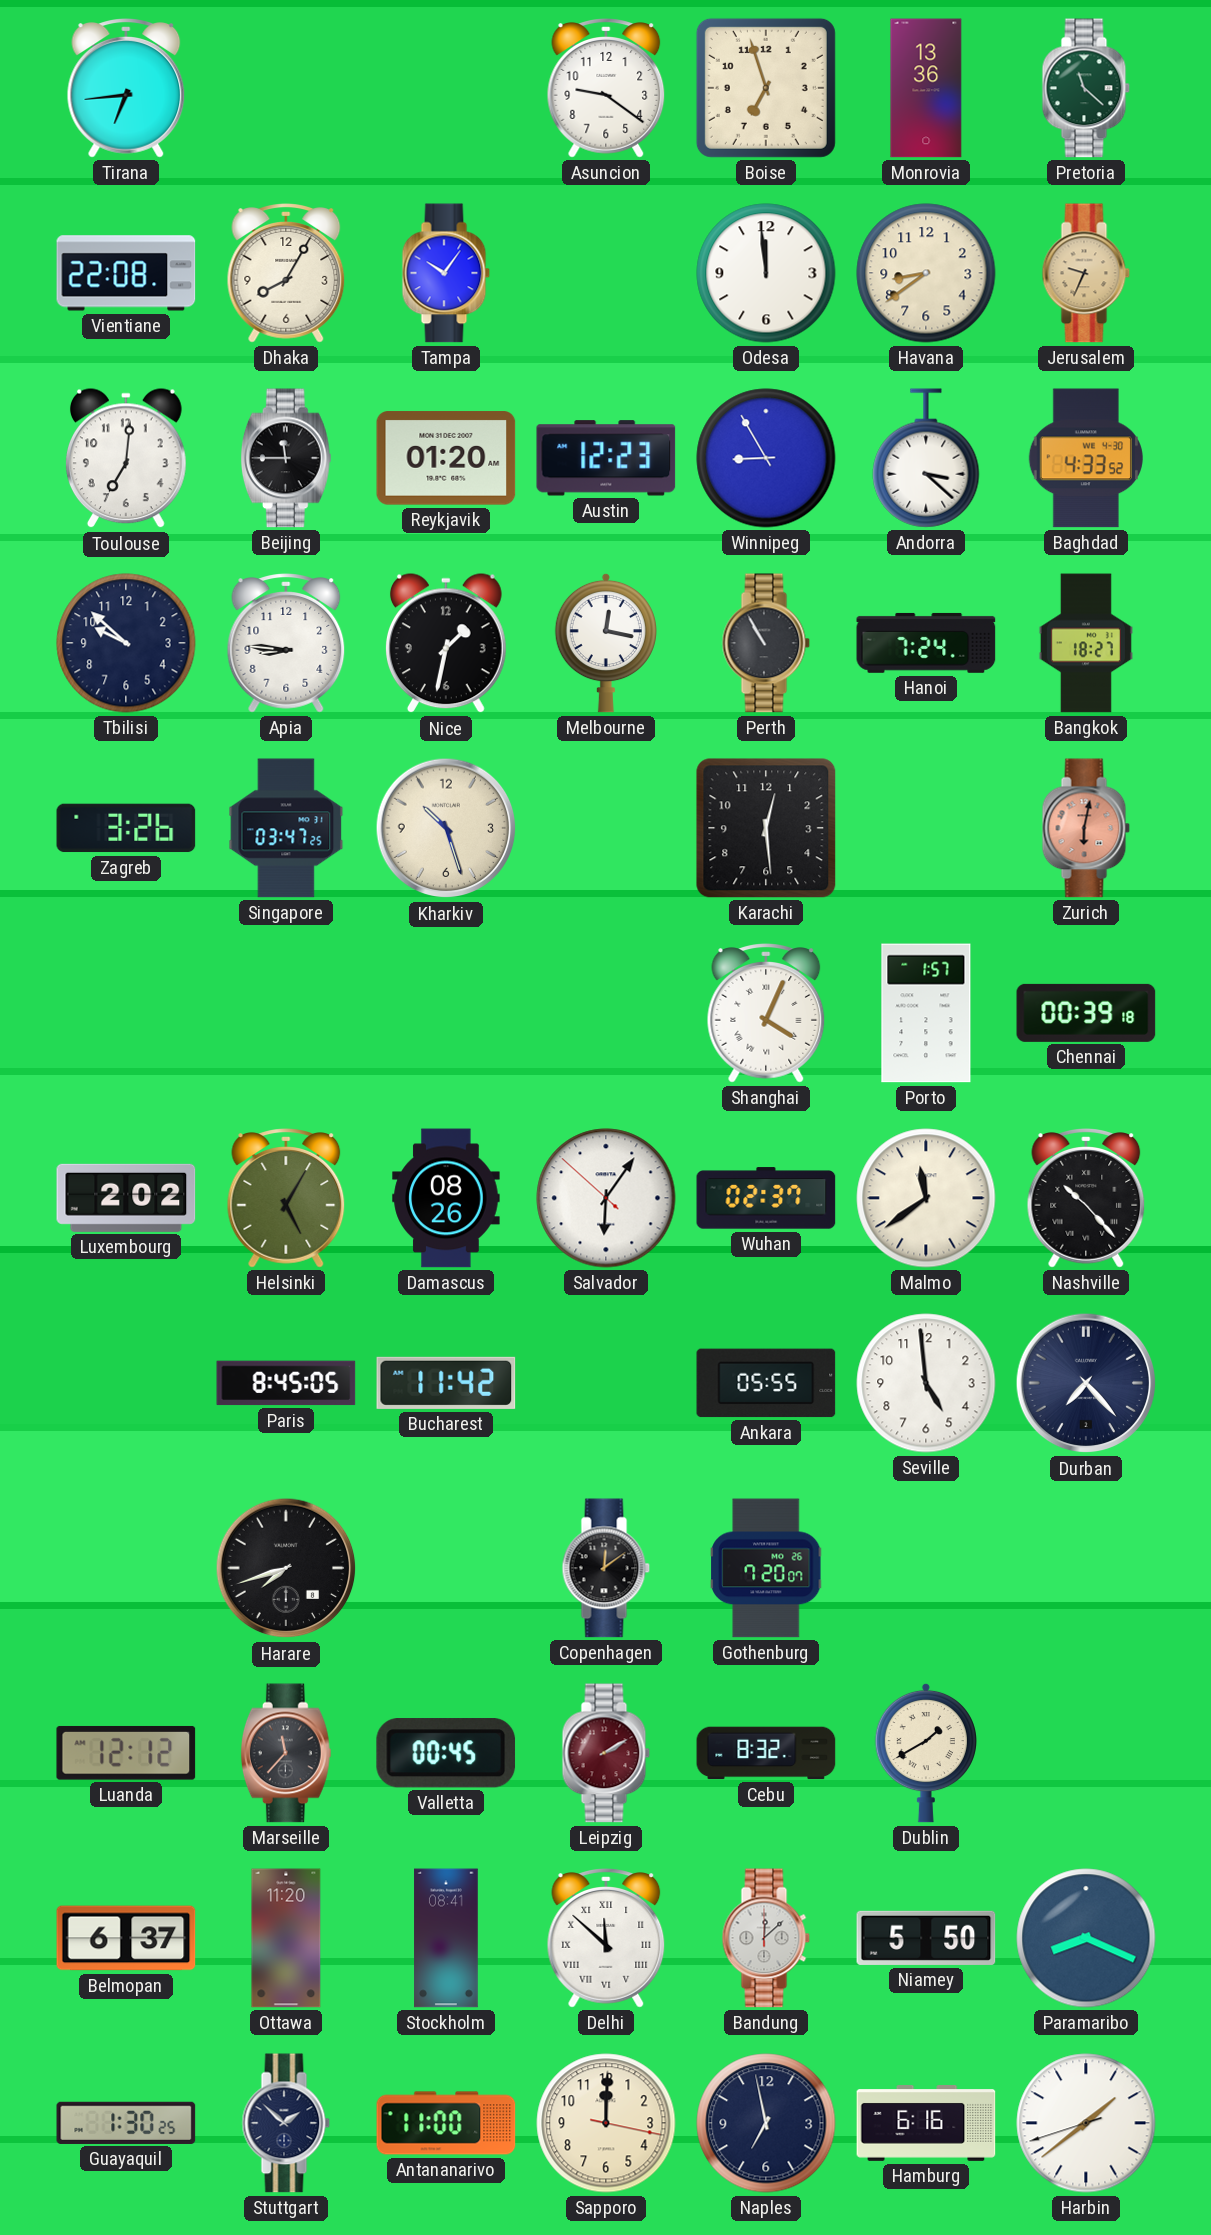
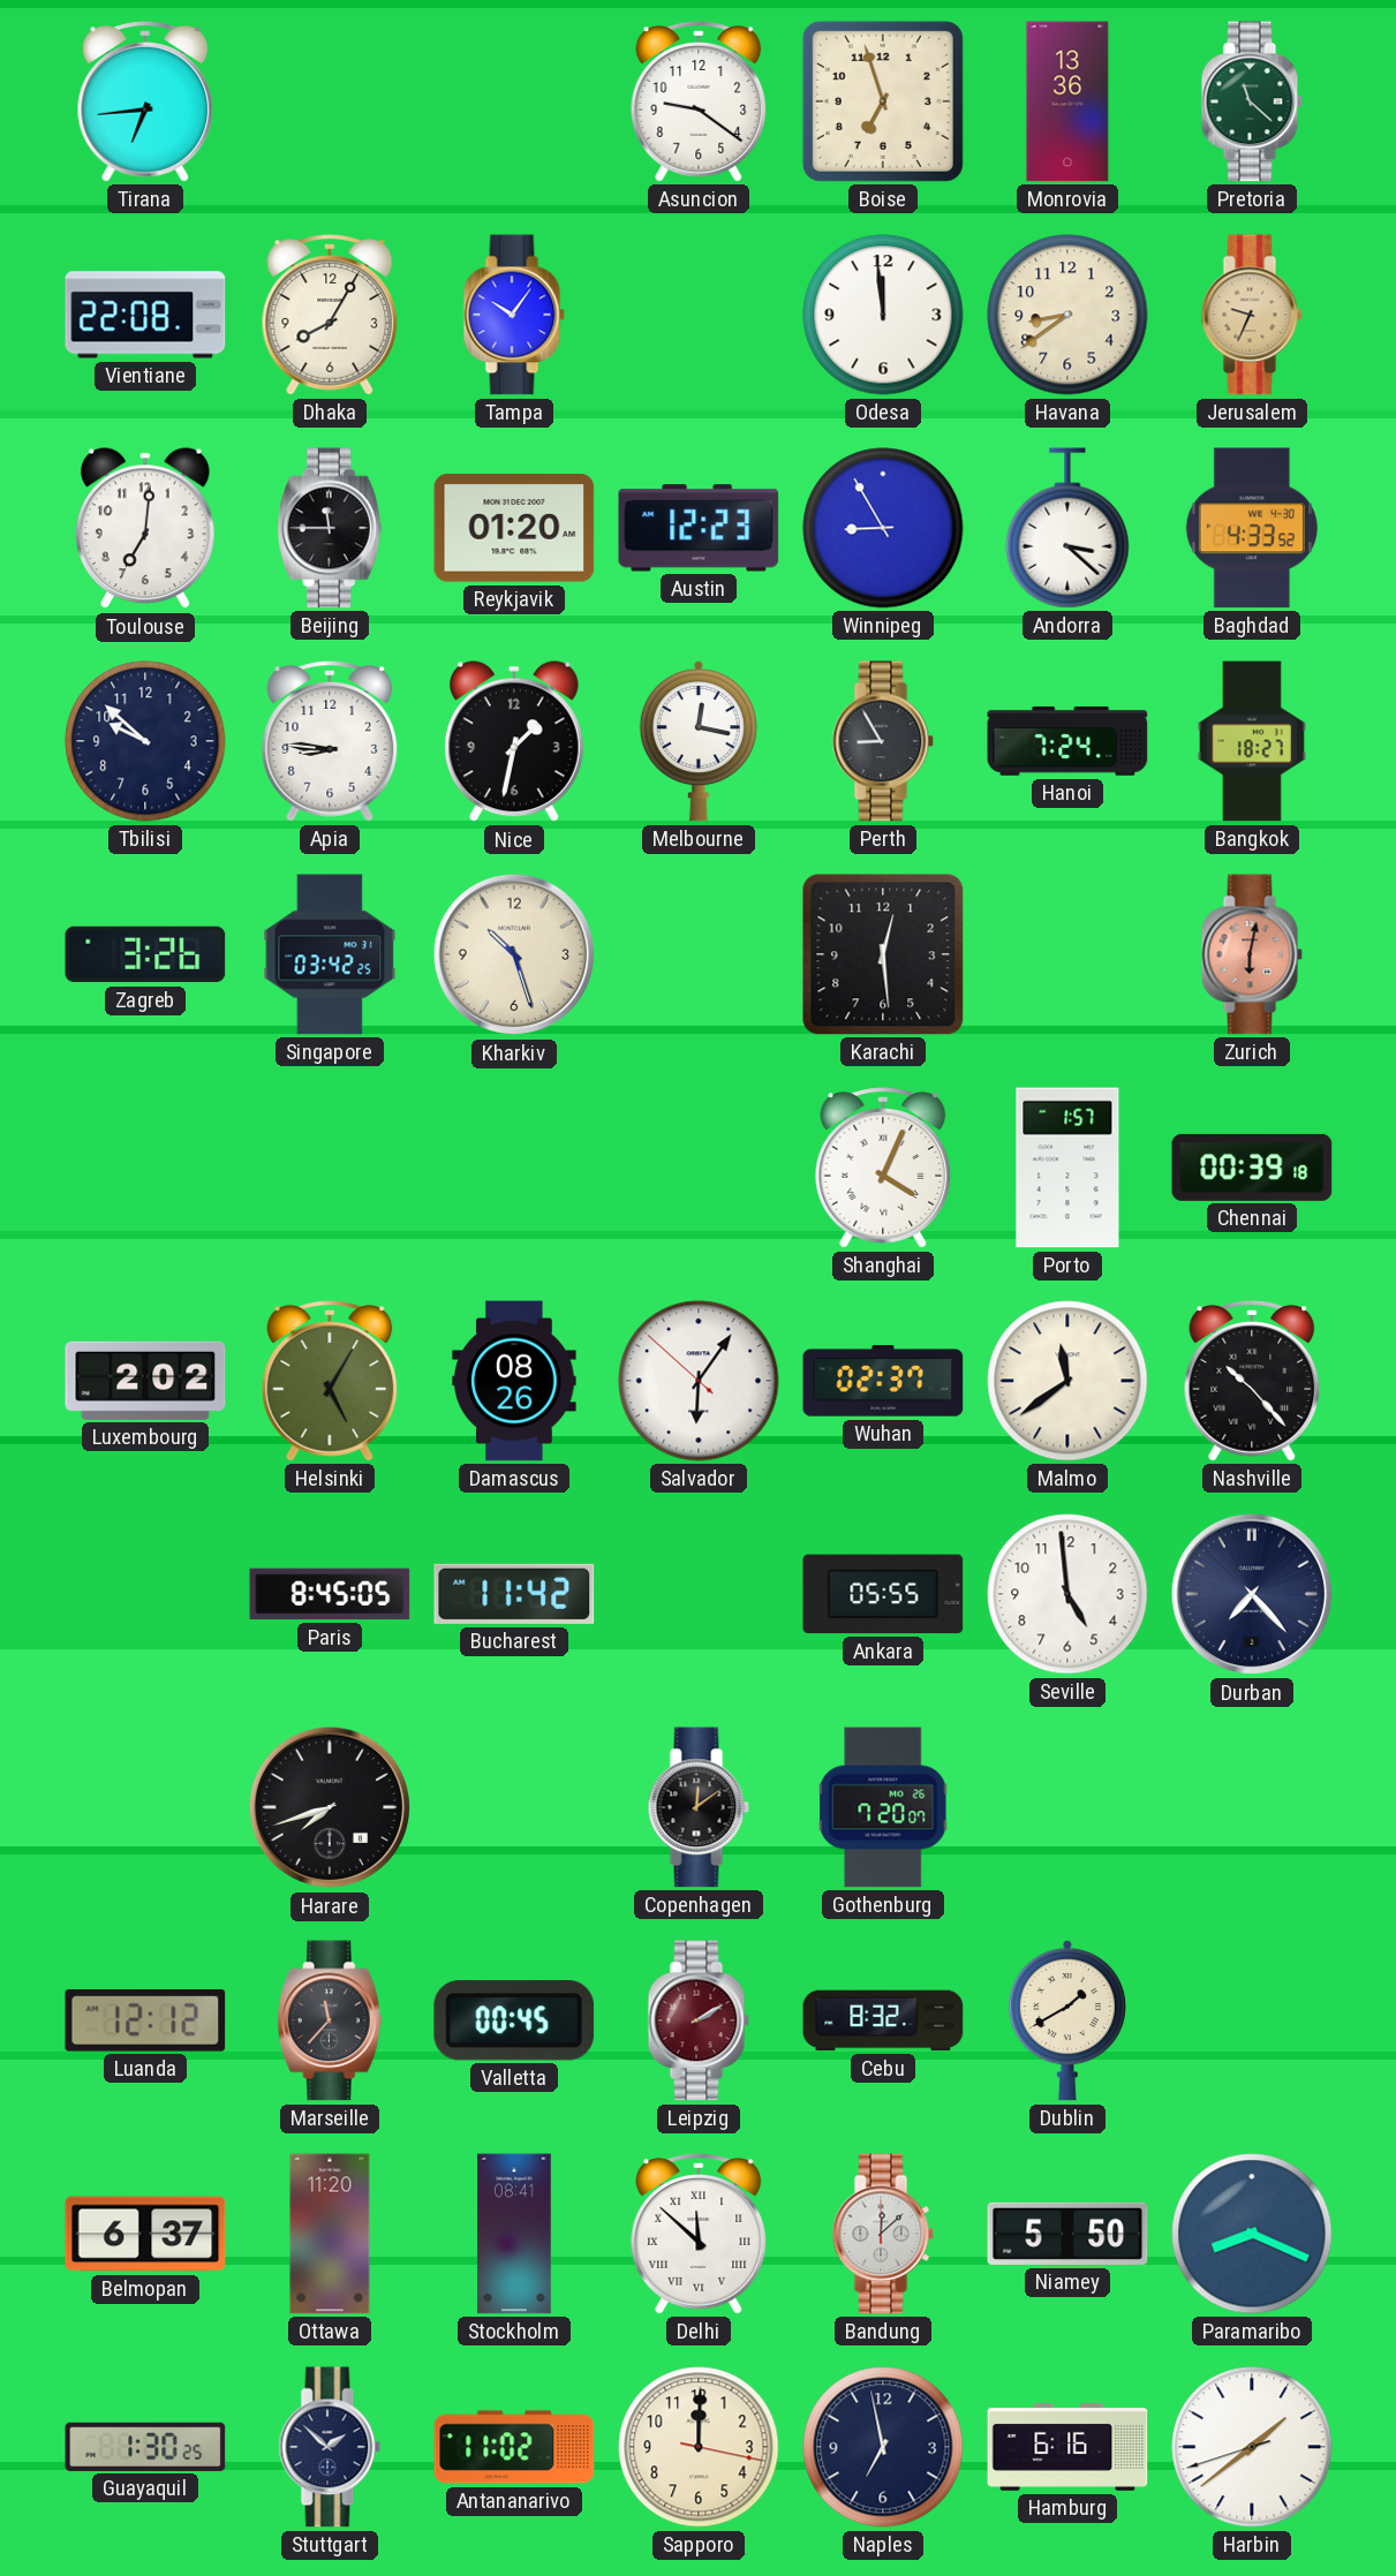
Perth: 10:55 -> 8:55
Singapore: 03:47 -> 03:42
Antananarivo: 11:00 -> 11:02
